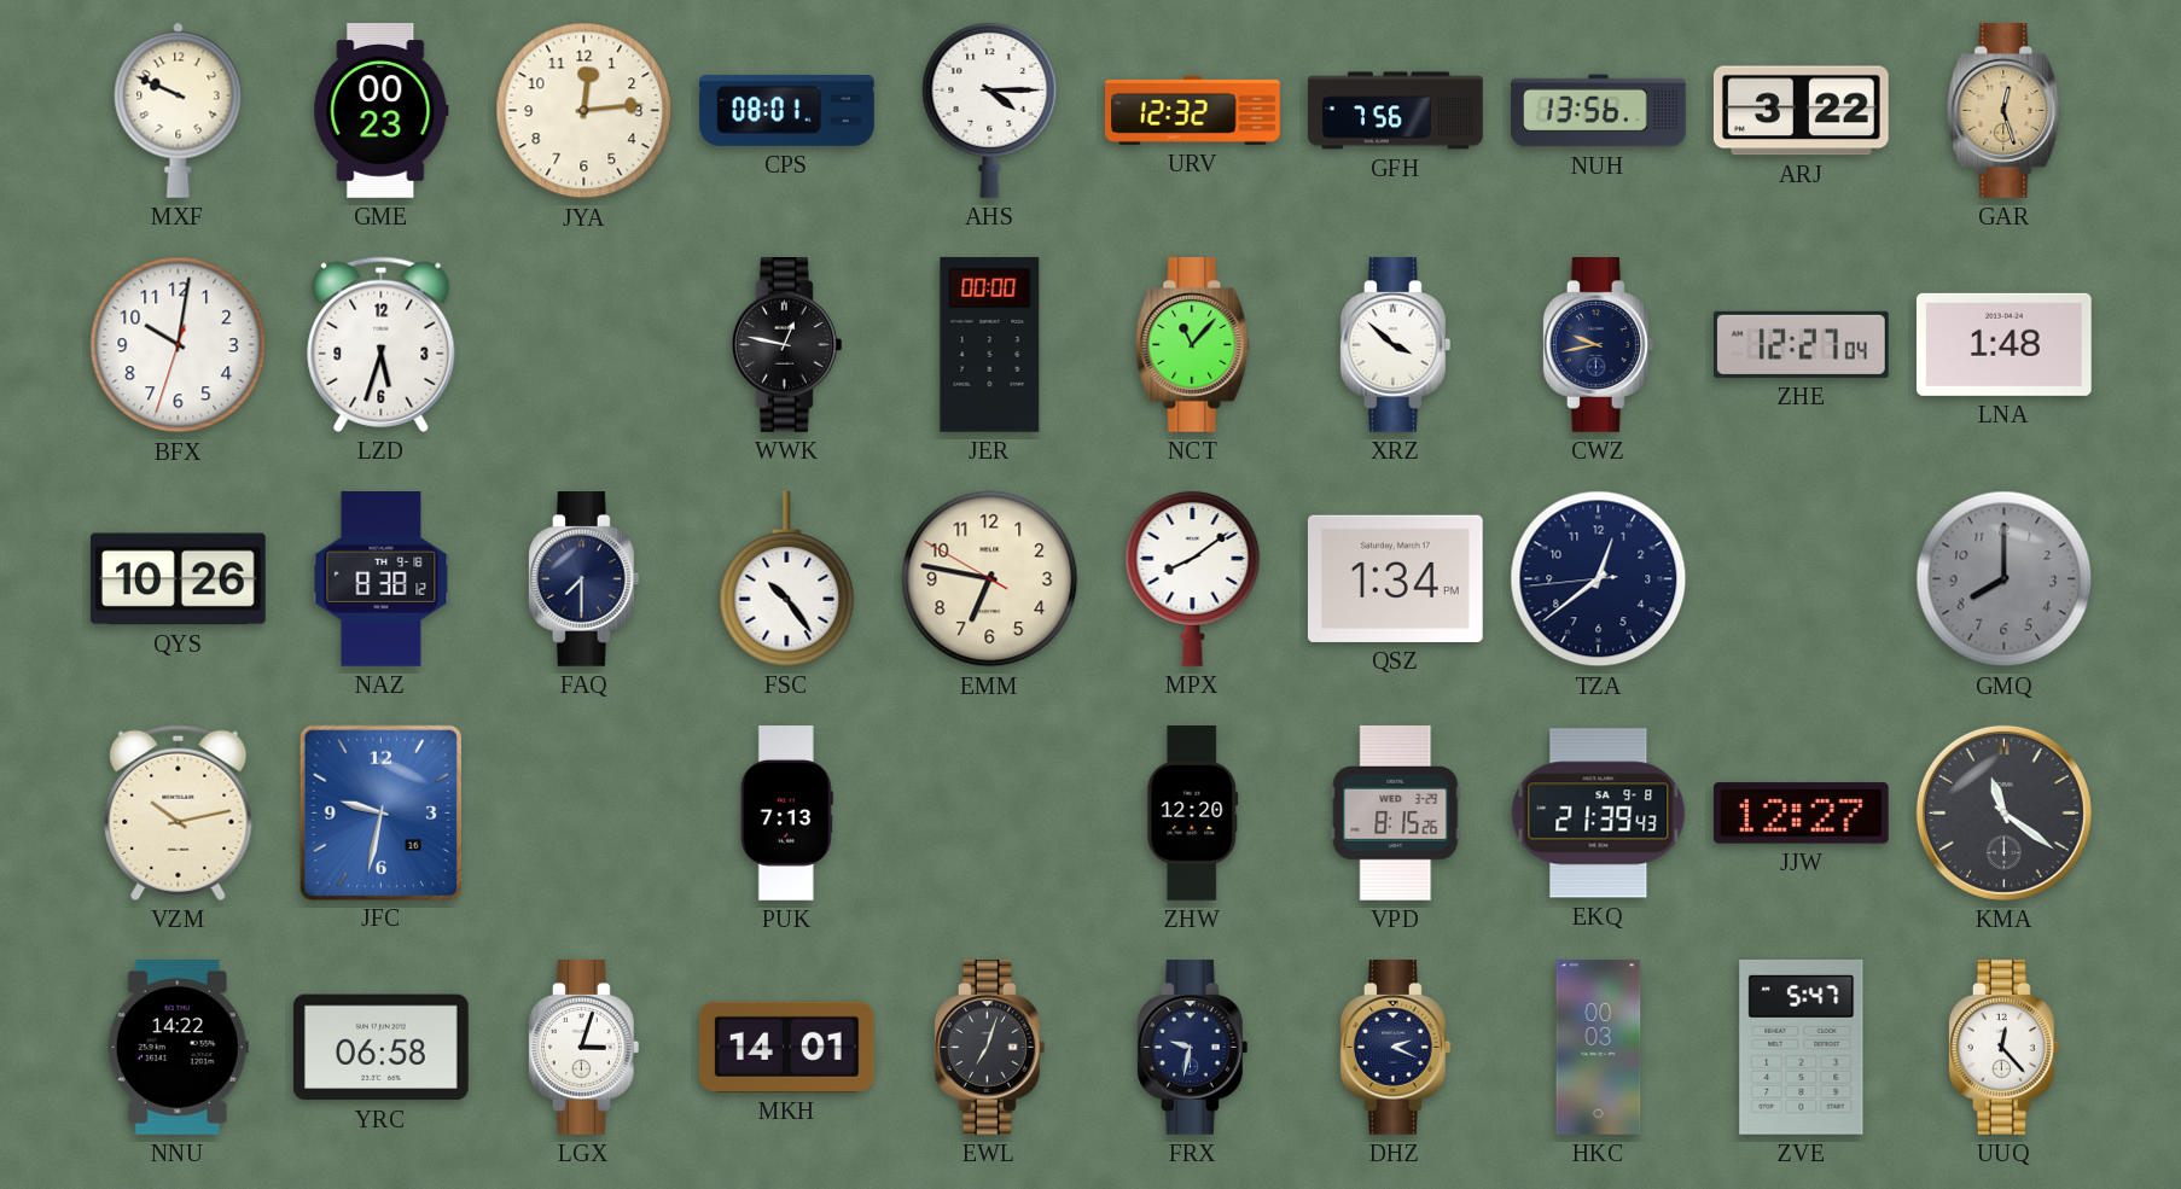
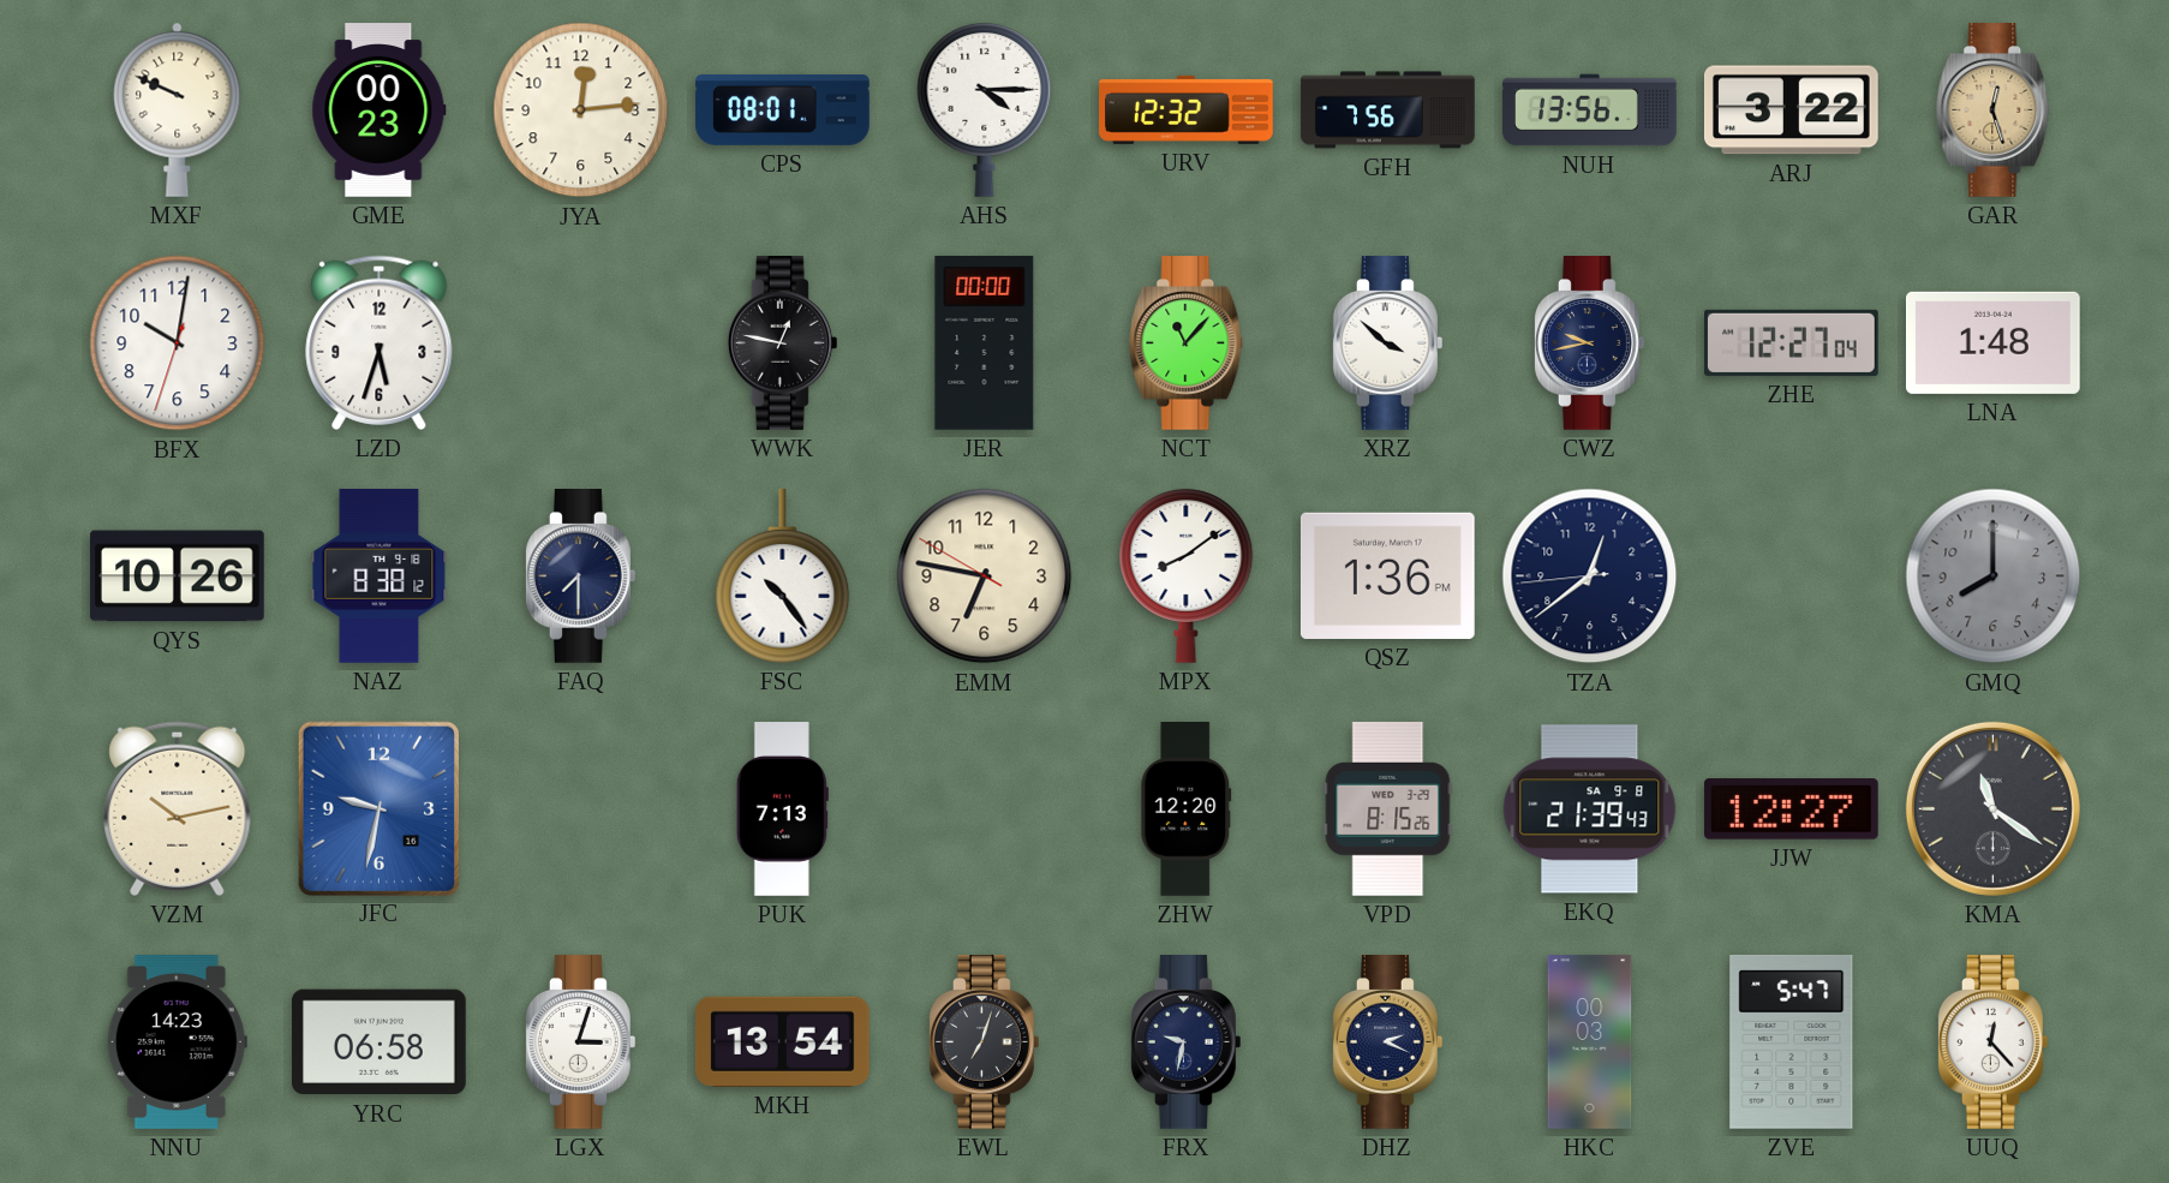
QSZ: 1:34 -> 1:36
NNU: 14:22 -> 14:23
MKH: 14:01 -> 13:54
